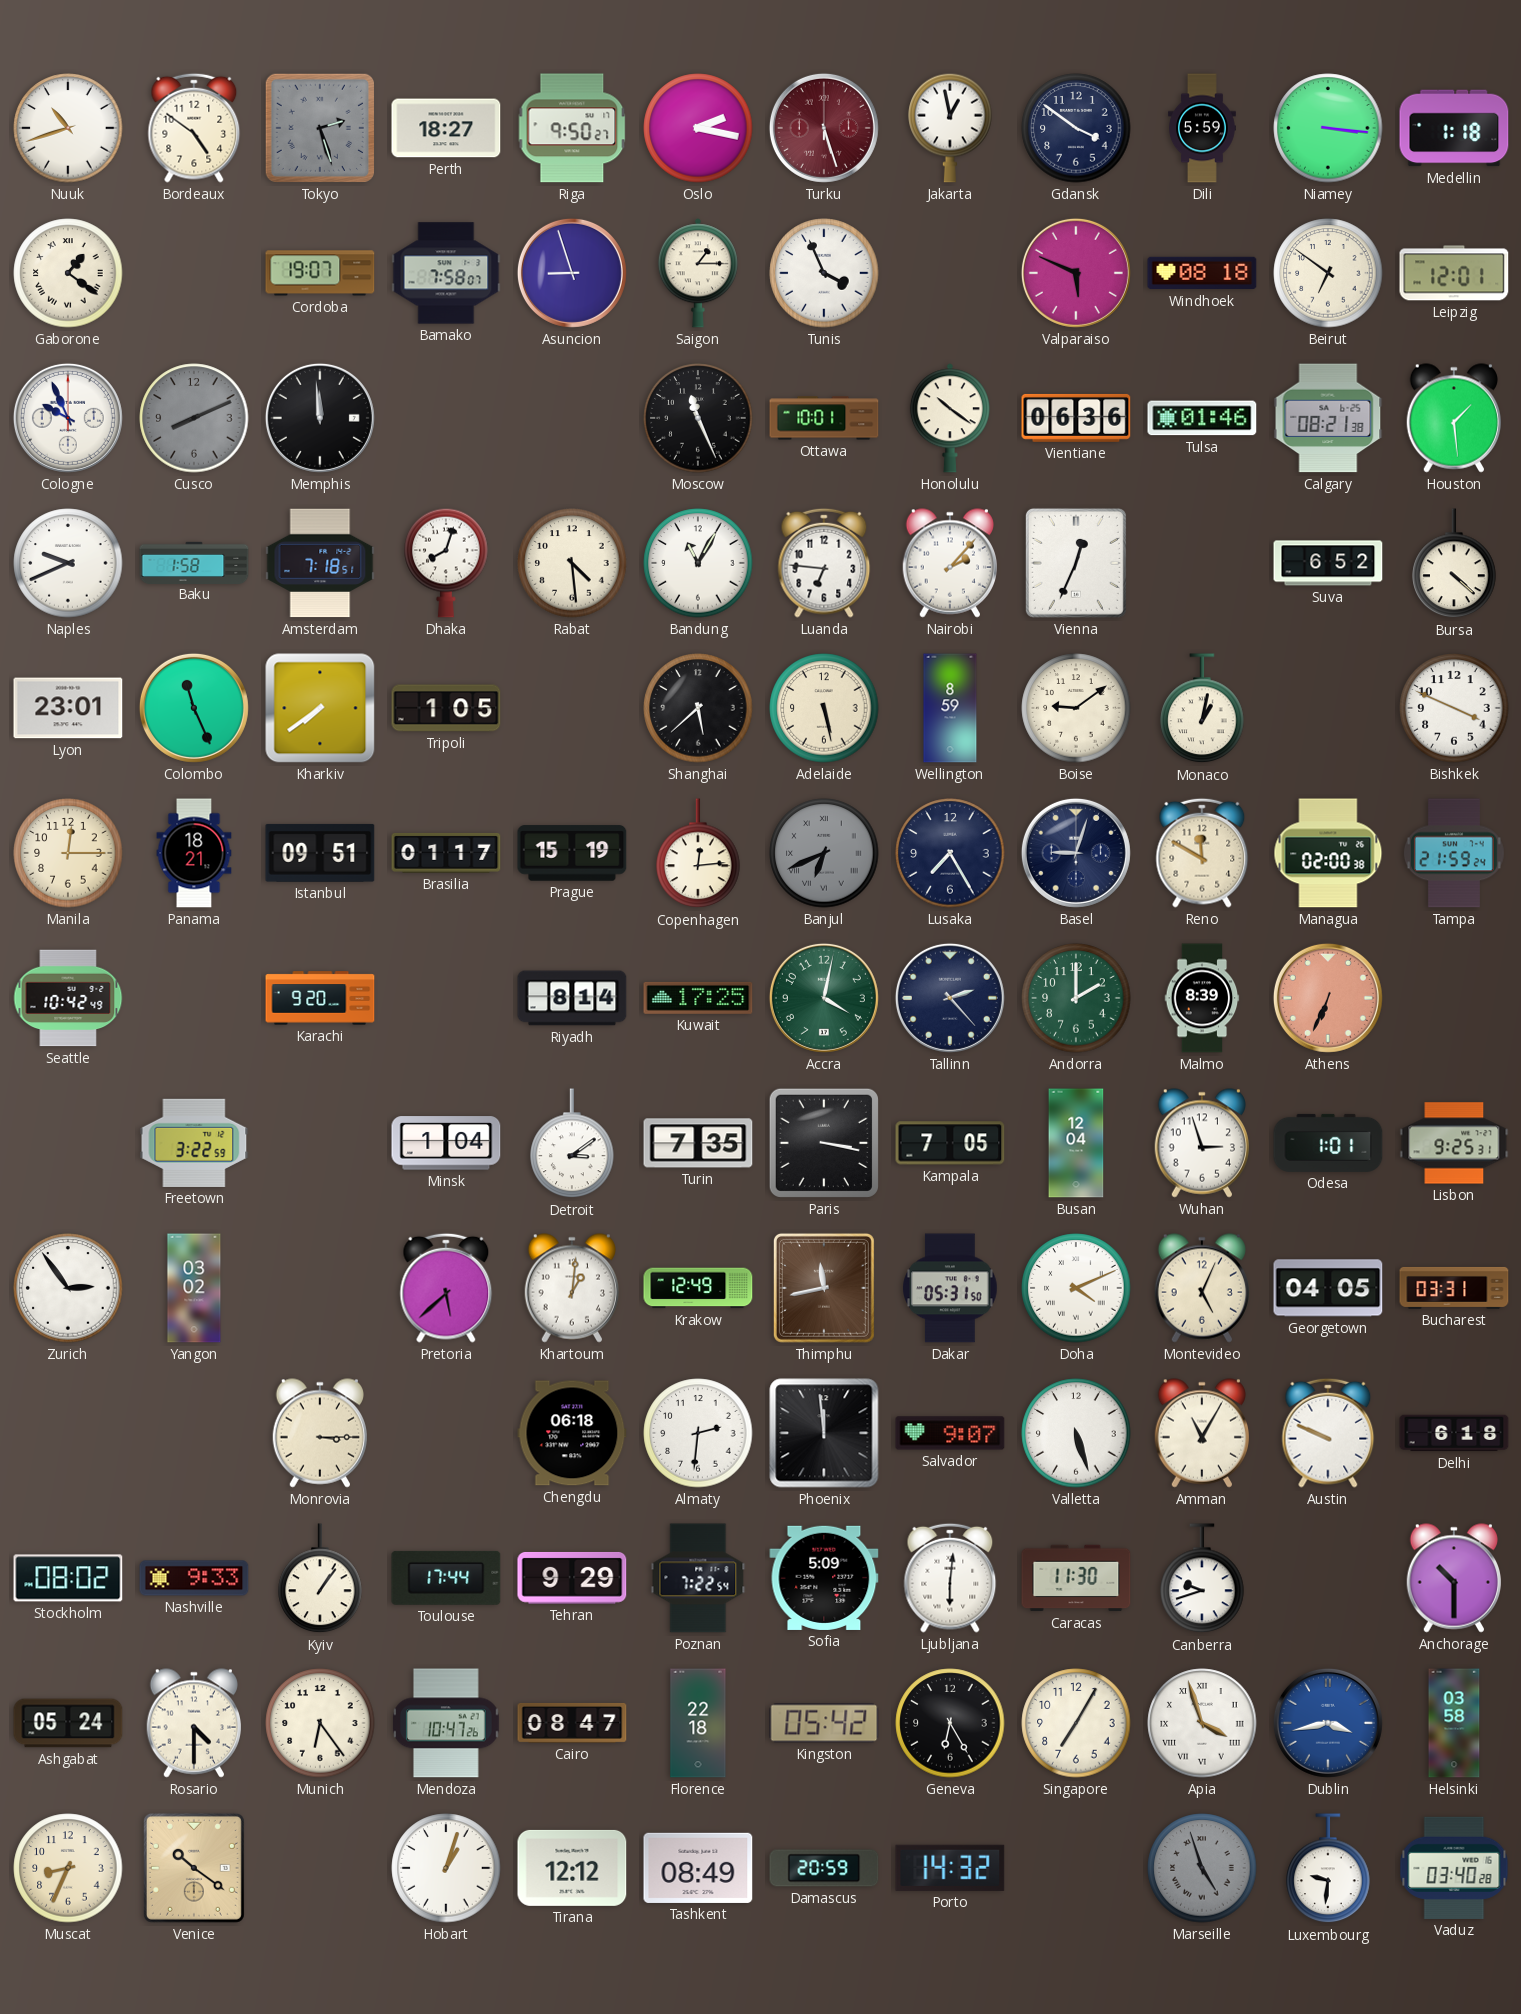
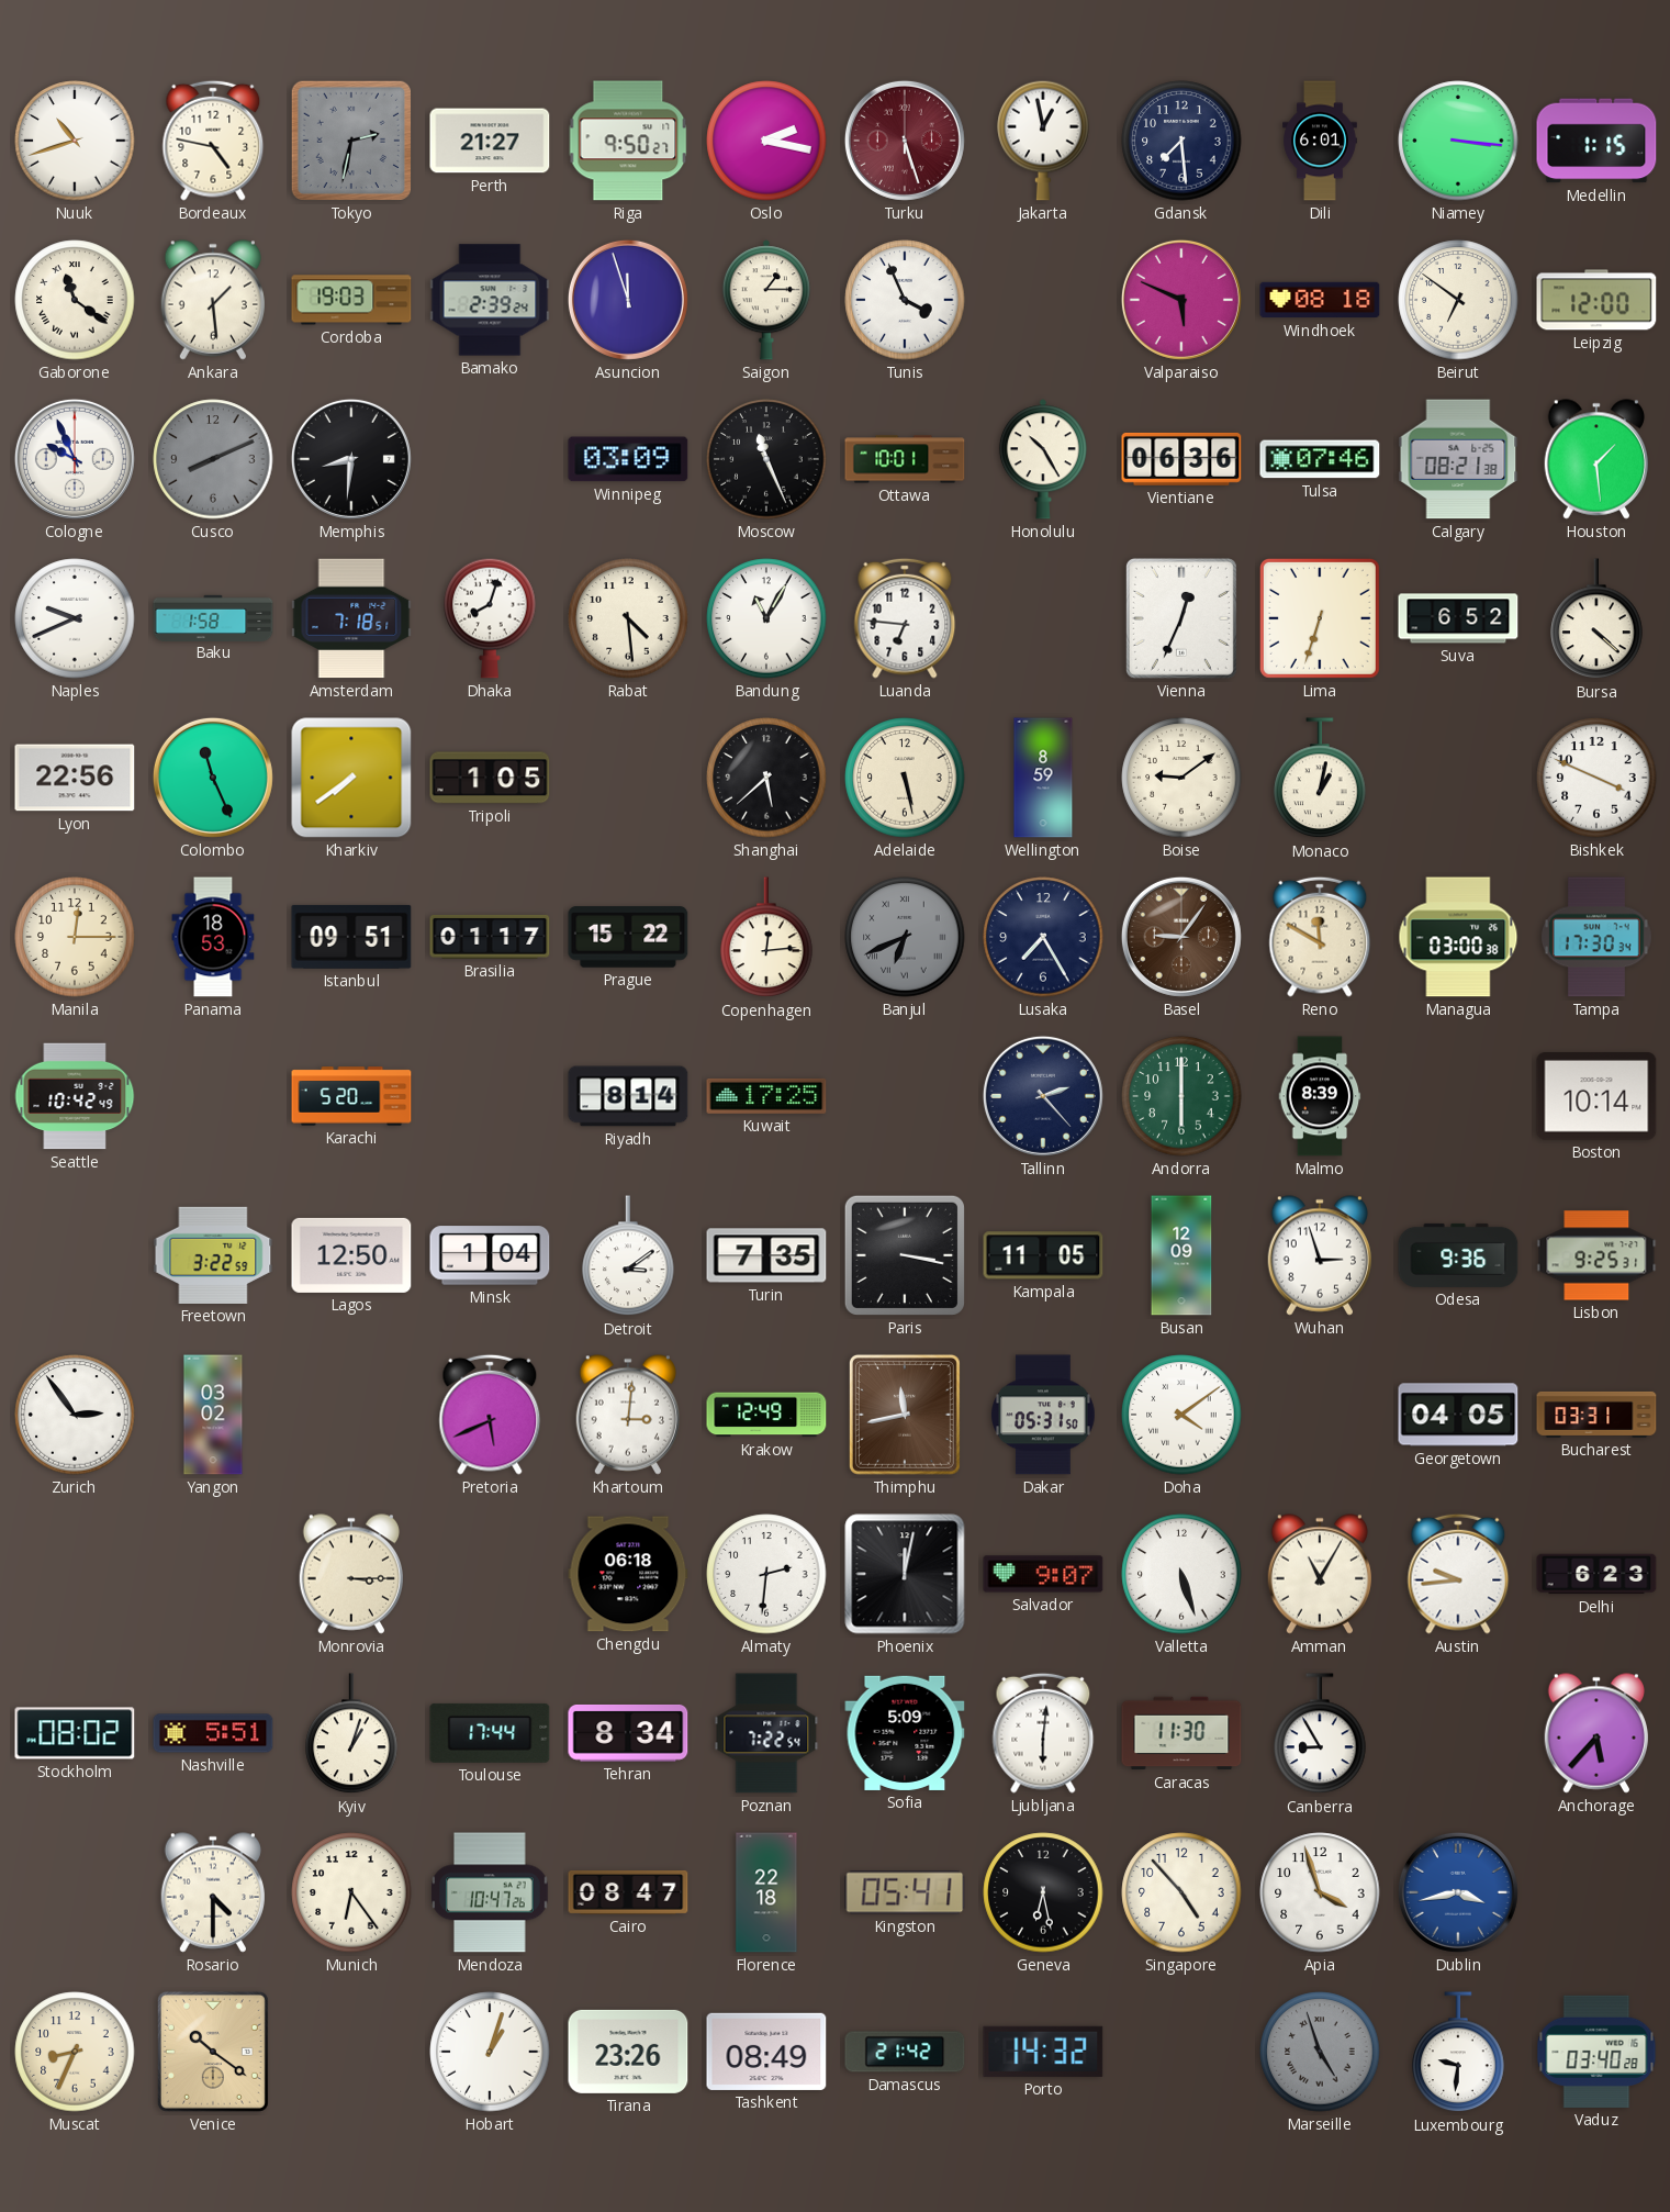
Bordeaux: 4:51 -> 4:47
Tokyo: 2:27 -> 2:32
Perth: 18:27 -> 21:27
Gdansk: 3:51 -> 7:29
Dili: 5:59 -> 6:01
Medellin: 1:18 -> 1:15
Gaborone: 1:21 -> 11:21
Ankara: none -> 1:29
Cordoba: 19:07 -> 19:03
Bamako: 7:58 -> 2:39
Asuncion: 8:57 -> 11:57
Leipzig: 12:01 -> 12:00
Memphis: 11:59 -> 8:31
Winnipeg: none -> 03:09
Honolulu: 10:21 -> 10:25
Tulsa: 01:46 -> 07:46
Nairobi: 2:07 -> none
Lima: none -> 6:33
Lyon: 23:01 -> 22:56
Panama: 18:21 -> 18:53
Prague: 15:19 -> 15:22
Basel: 9:03 -> 9:06
Basel dial: navy -> brown
Managua: 02:00 -> 03:00
Tampa: 21:59 -> 17:30
Karachi: 9:20 -> 5:20
Accra: 4:02 -> none
Andorra: 2:00 -> 6:00
Athens: 6:34 -> none
Boston: none -> 10:14
Lagos: none -> 12:50
Kampala: 7:05 -> 11:05
Busan: 12:04 -> 12:09
Odesa: 1:01 -> 9:36
Pretoria: 5:38 -> 5:41
Khartoum: 1:01 -> 3:01
Doha: 4:11 -> 4:09
Montevideo: 5:04 -> none
Phoenix: 11:59 -> 12:02
Austin: 9:49 -> 9:44
Delhi: 6:18 -> 6:23
Nashville: 9:33 -> 5:51
Kyiv: 1:06 -> 1:03
Tehran: 9:29 -> 8:34
Canberra: 9:42 -> 8:55
Anchorage: 10:30 -> 5:37
Ashgabat: 05:24 -> none
Kingston: 05:42 -> 05:41
Geneva: 6:25 -> 6:28
Singapore: 7:05 -> 4:53
Apia numerals: Roman -> Arabic
Helsinki: 03:58 -> none
Tirana: 12:12 -> 23:26
Damascus: 20:59 -> 21:42
